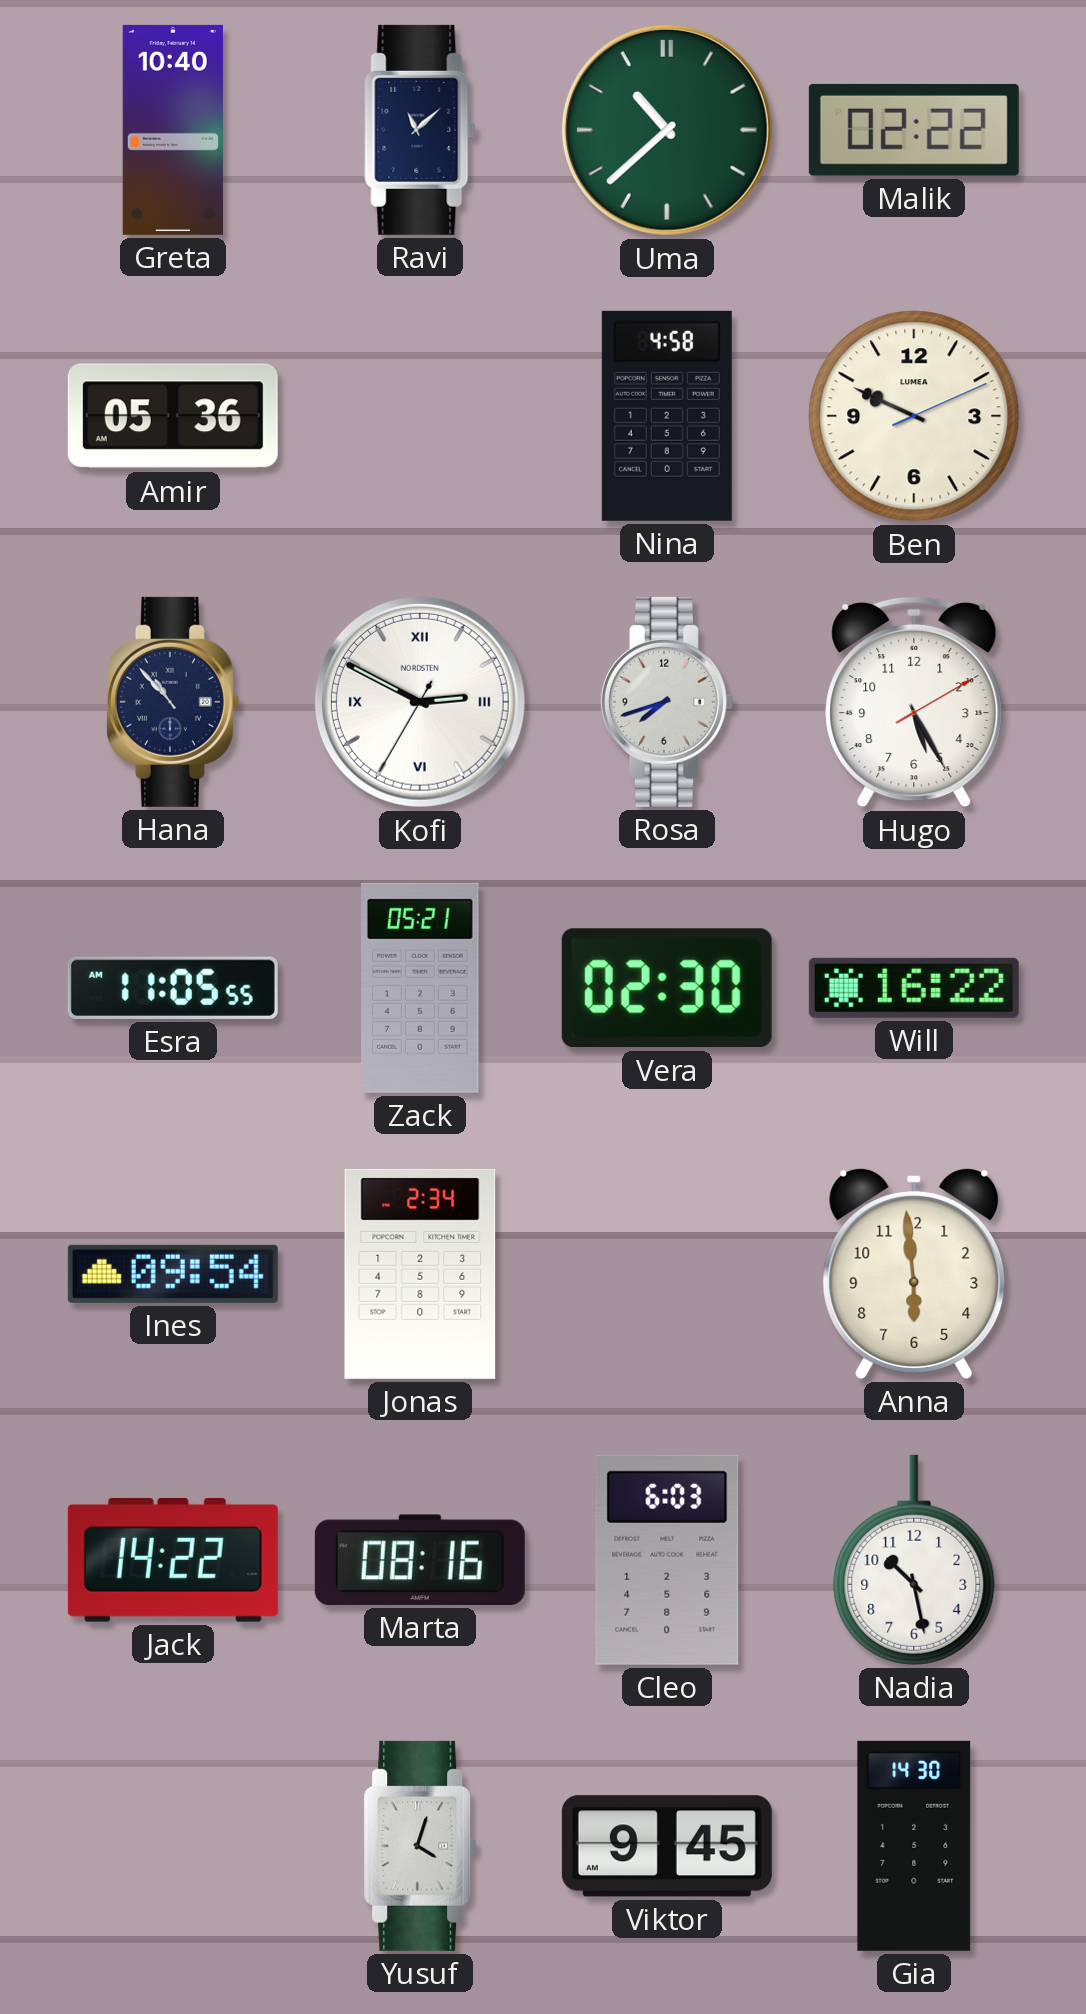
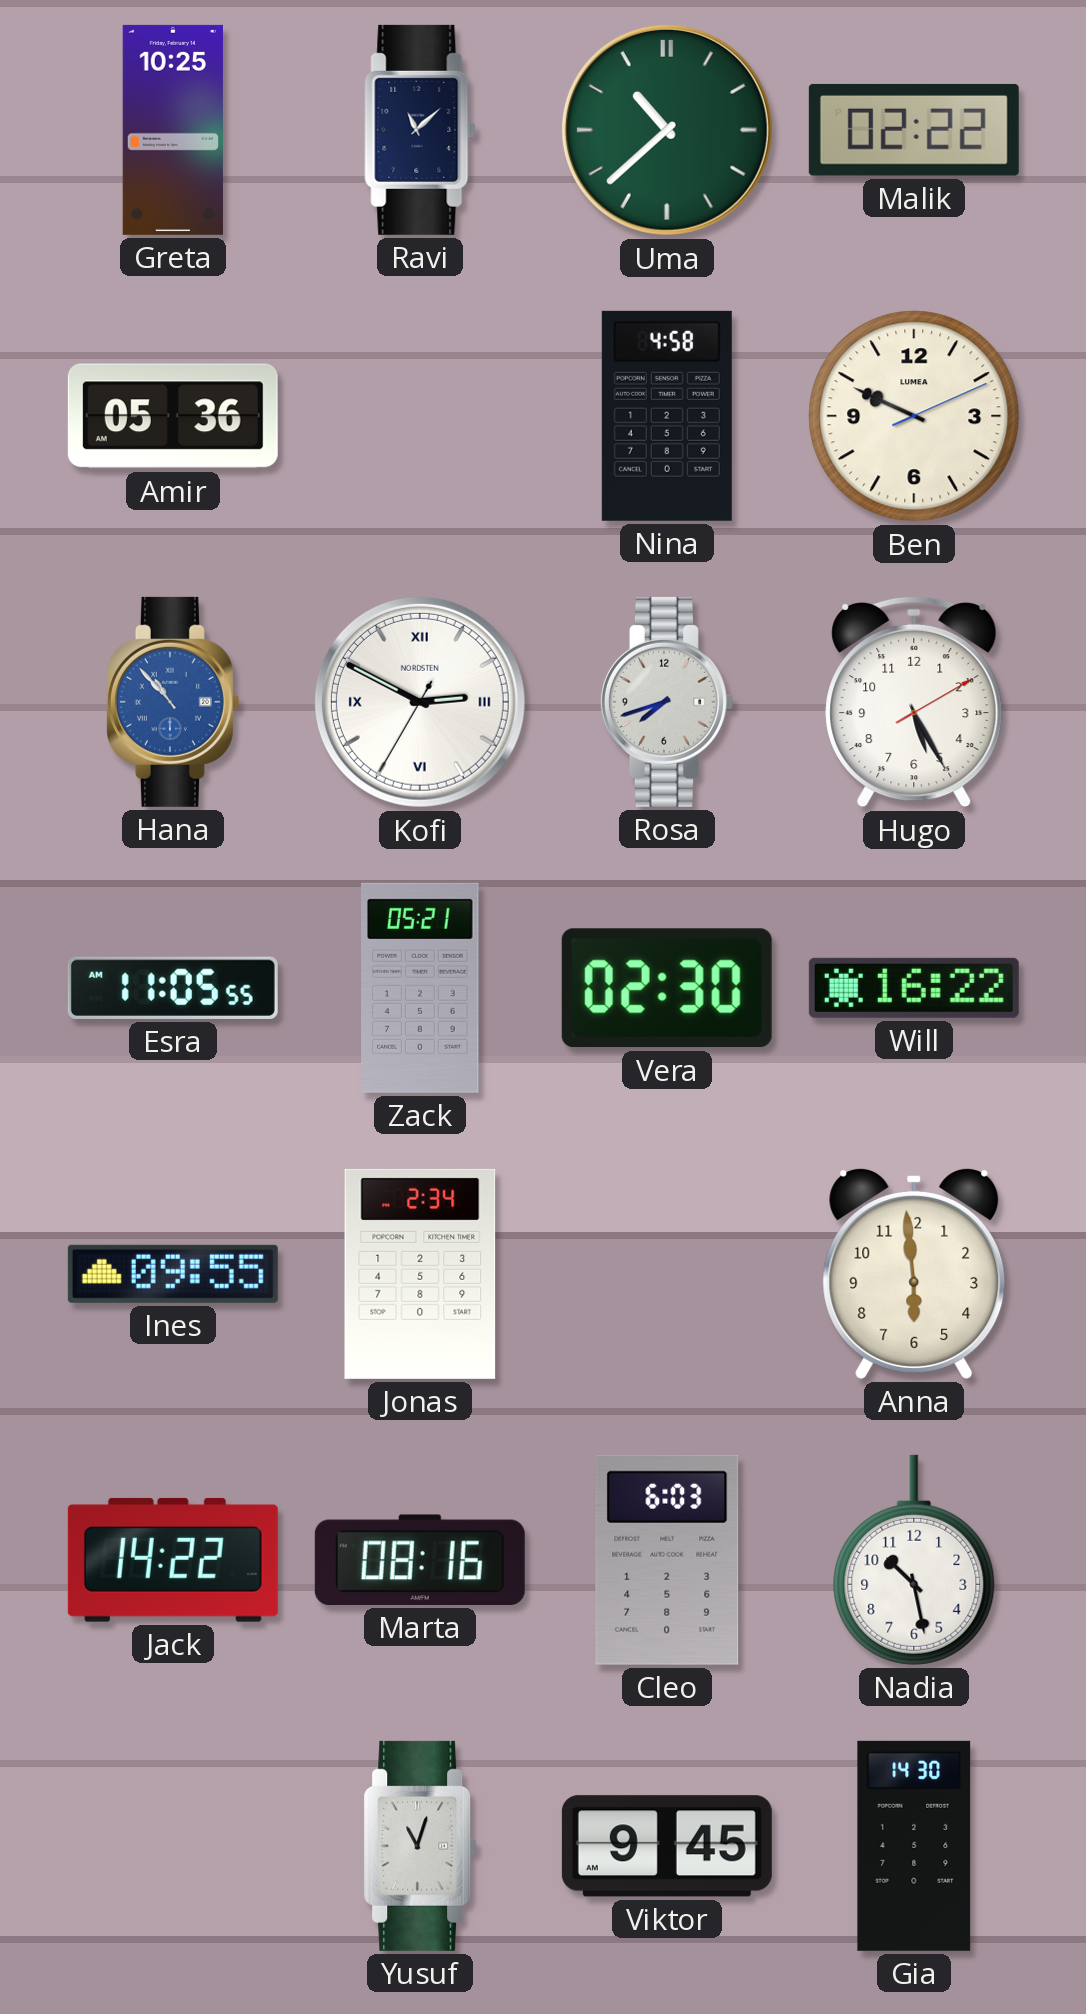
Greta: 10:40 -> 10:25
Hana dial: navy -> blue
Ines: 09:54 -> 09:55
Yusuf: 4:03 -> 11:03
